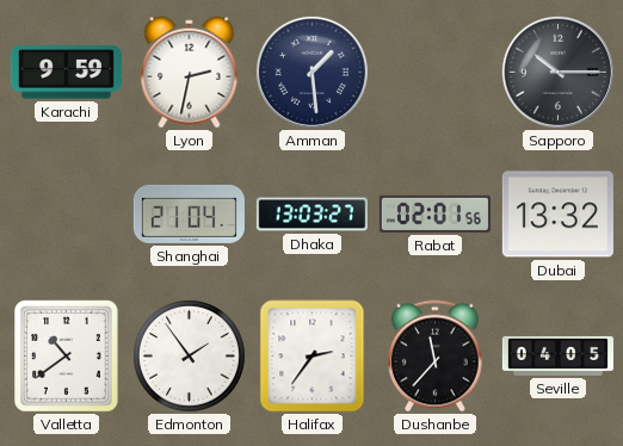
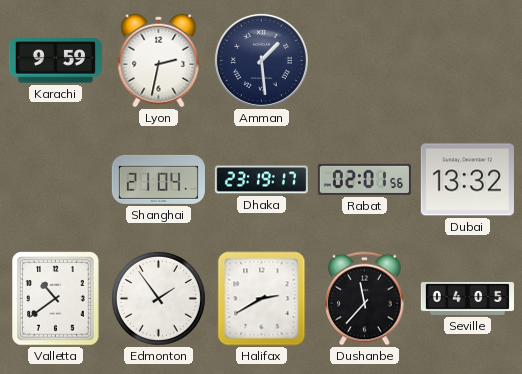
Sapporo: 10:15 -> none
Dhaka: 13:03 -> 23:19
Halifax: 2:36 -> 2:40
